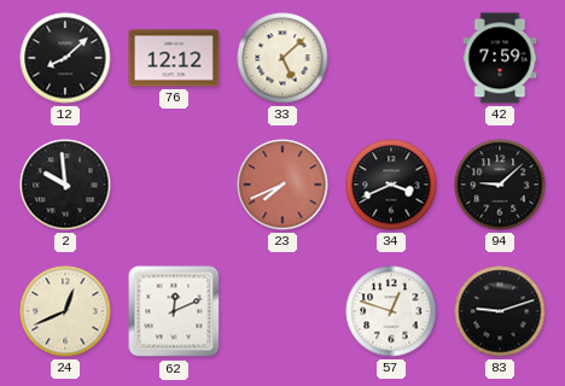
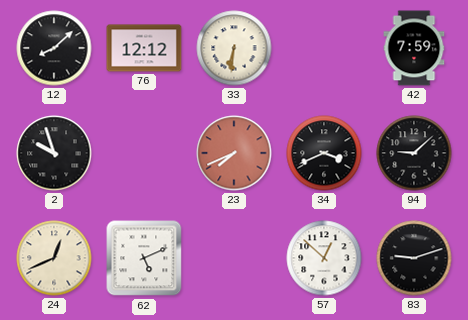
33: 5:08 -> 6:31
2: 9:59 -> 9:57
62: 12:11 -> 5:11
57: 12:48 -> 12:52
